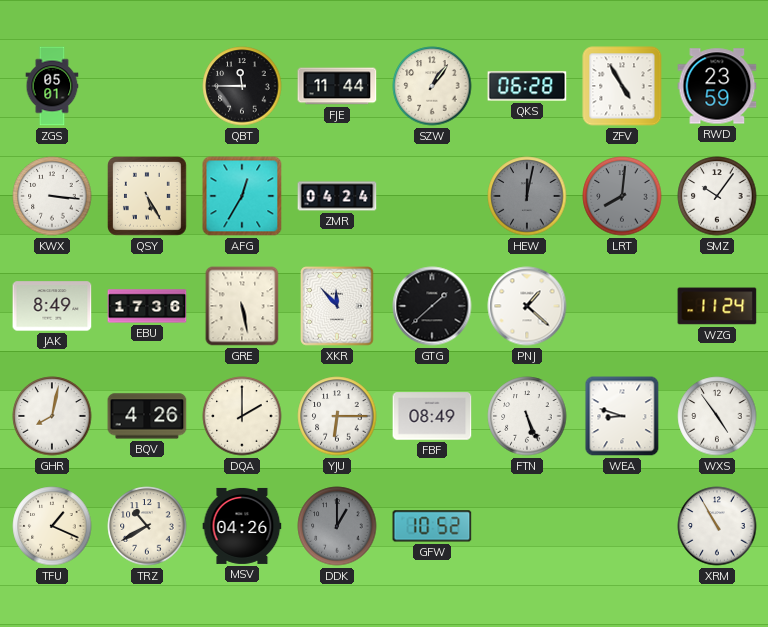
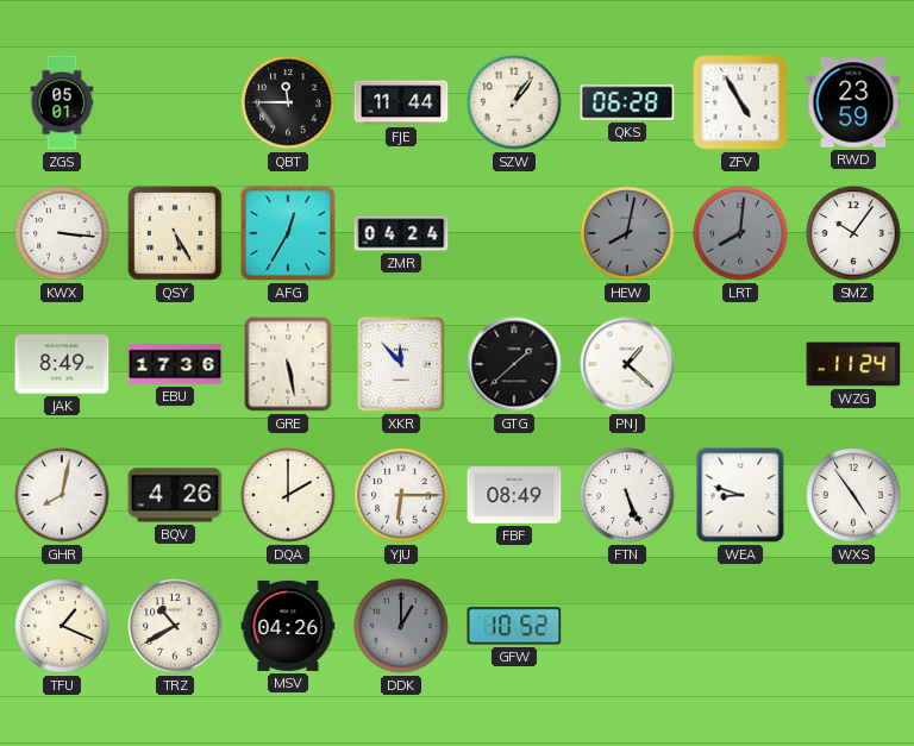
HEW: 12:02 -> 8:02
XRM: 10:55 -> none
